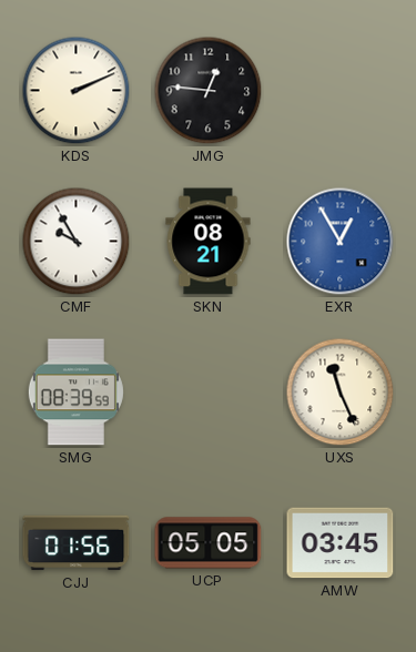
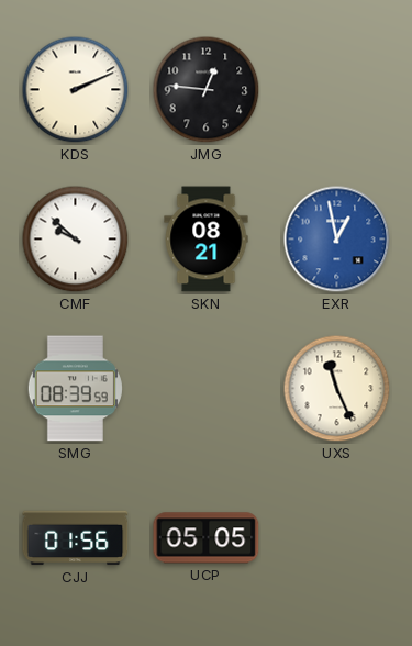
CMF: 9:55 -> 9:52
EXR: 12:55 -> 12:58
AMW: 03:45 -> none
